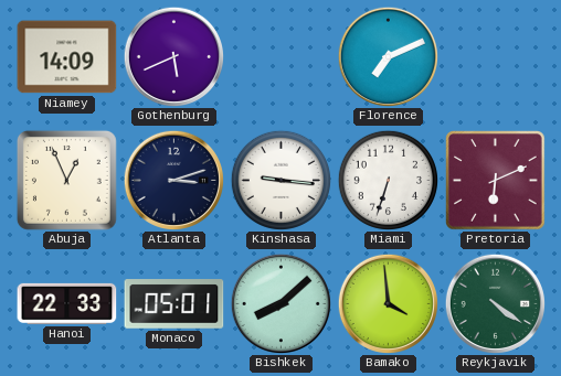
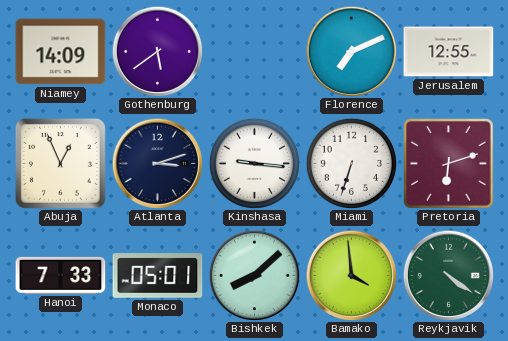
Gothenburg: 5:41 -> 5:39
Jerusalem: none -> 12:55
Pretoria: 6:11 -> 6:12
Hanoi: 22:33 -> 7:33
